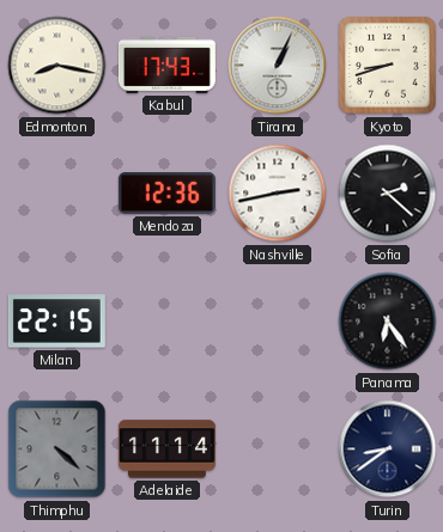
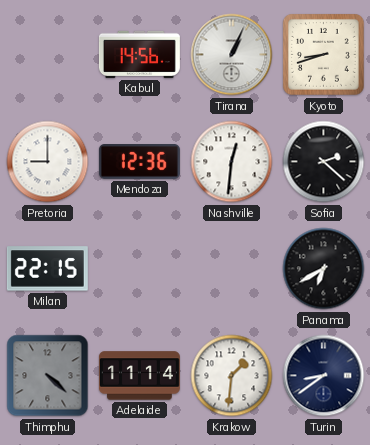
Edmonton: 8:17 -> none
Kabul: 17:43 -> 14:56
Pretoria: none -> 9:00
Nashville: 2:43 -> 12:31
Panama: 6:24 -> 6:40
Krakow: none -> 1:31
